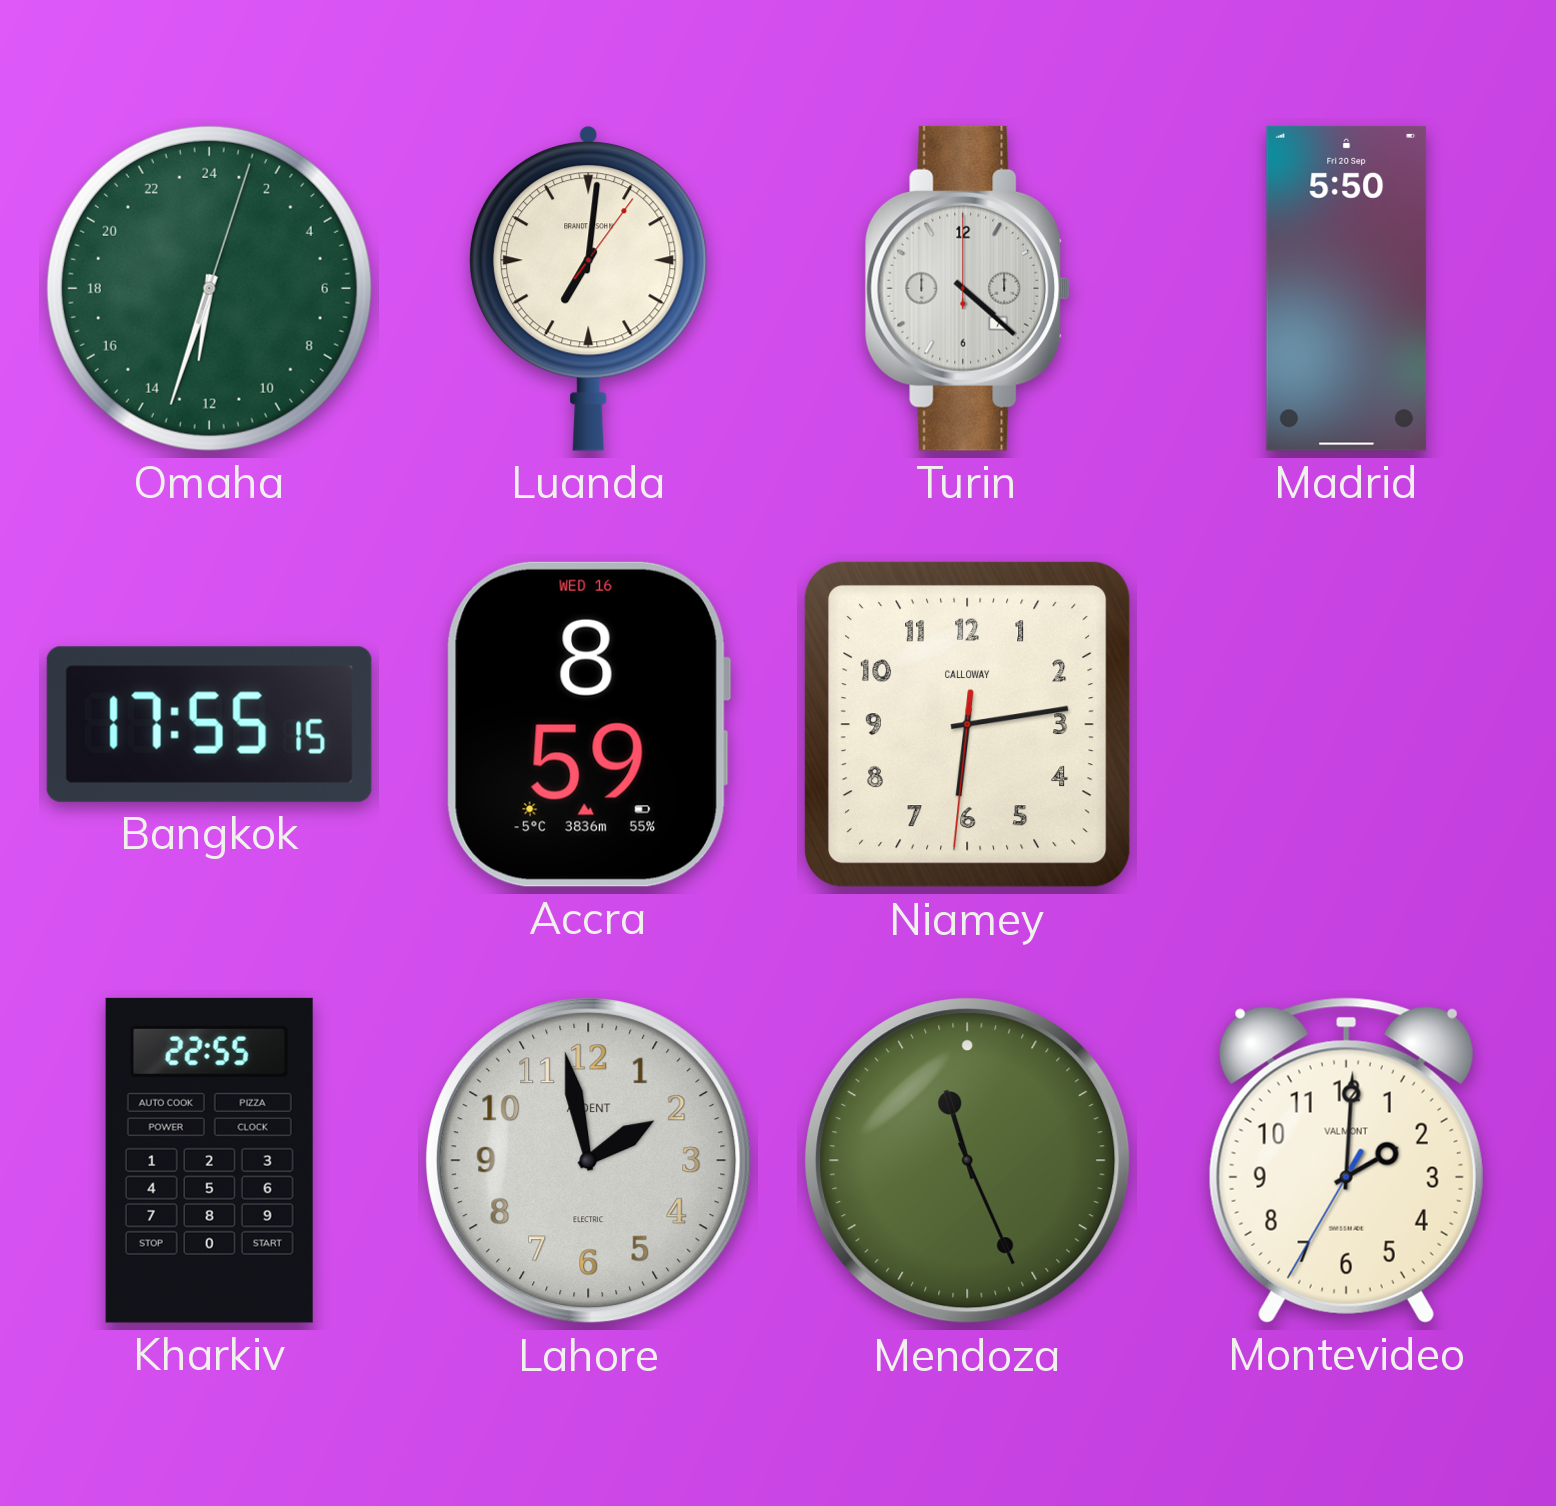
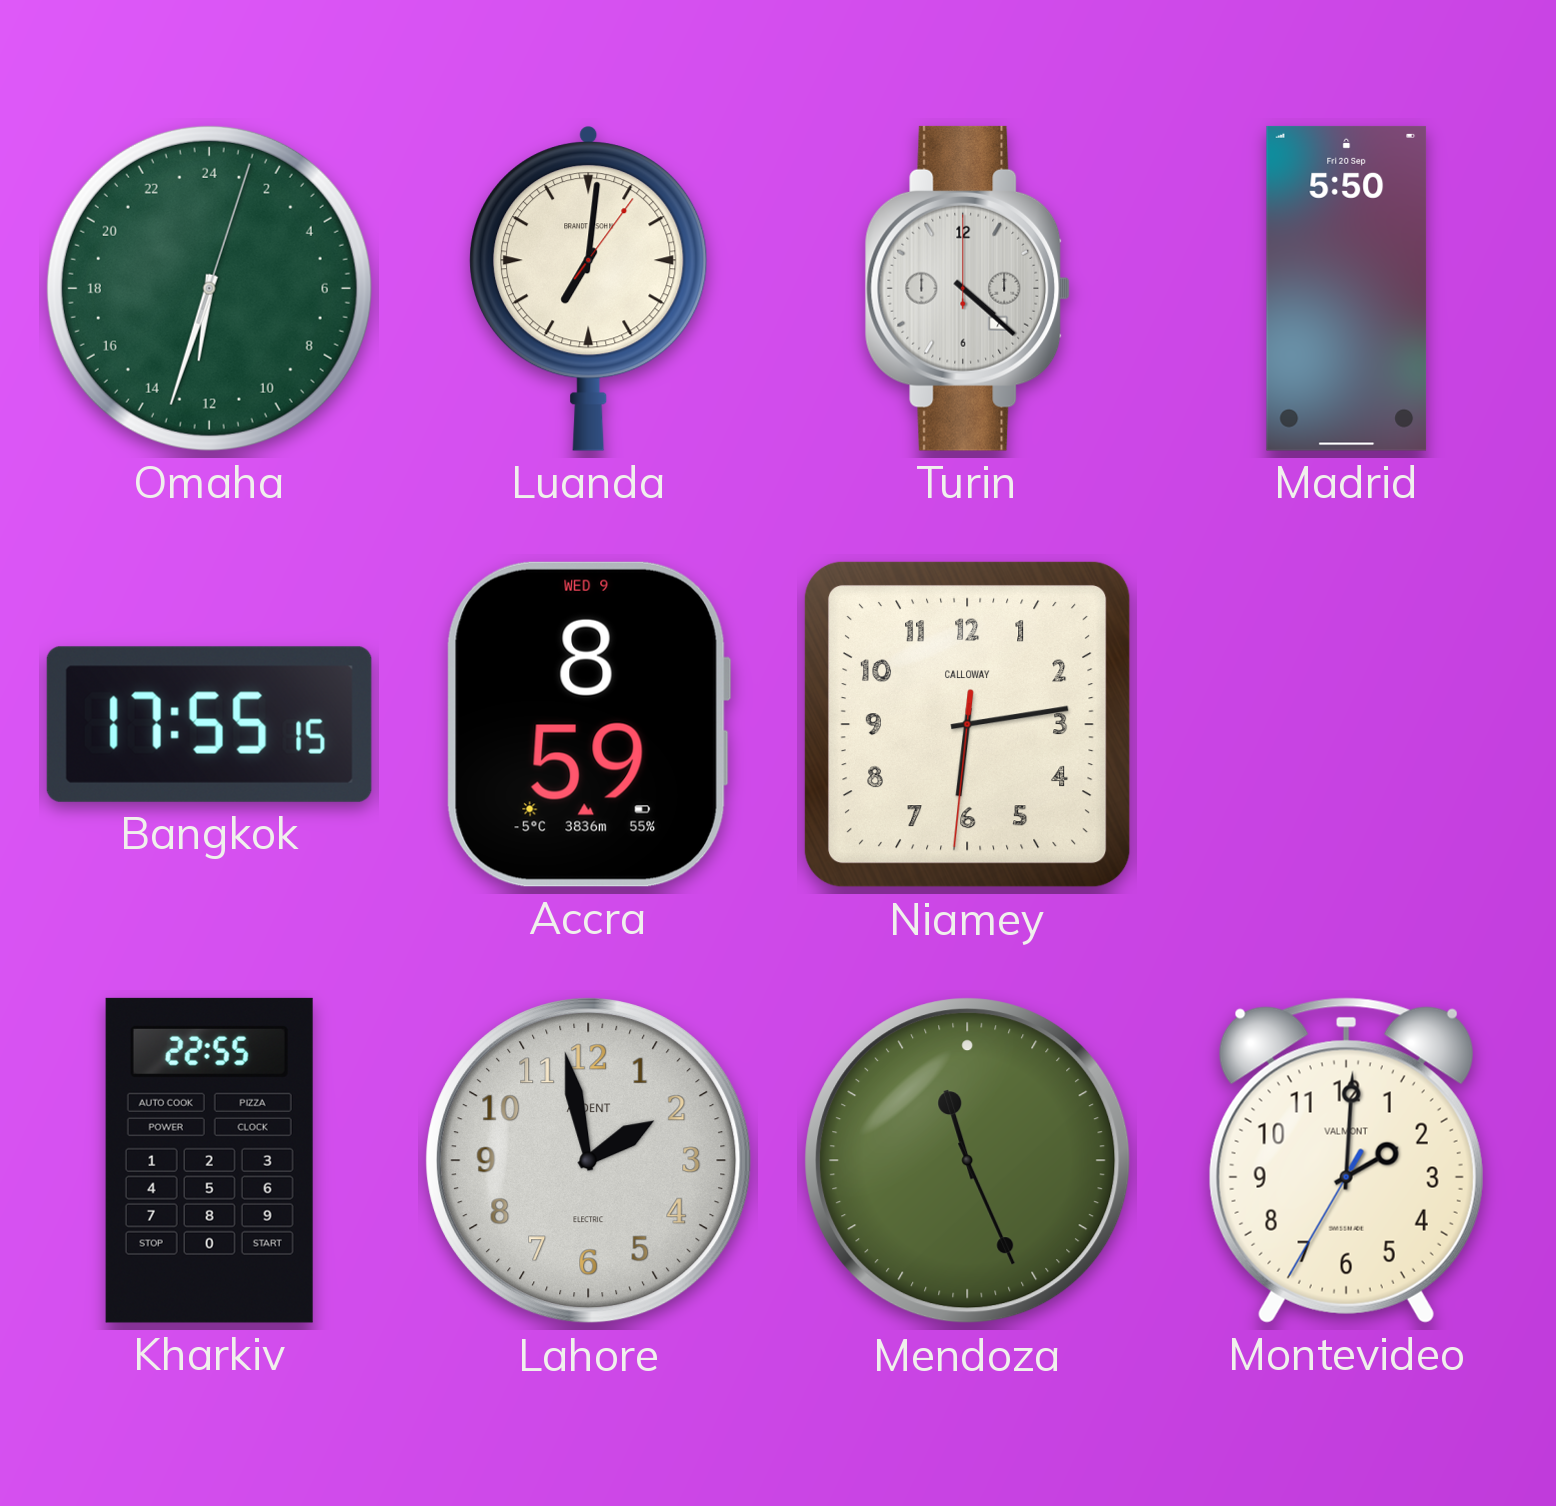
Accra date: WED 16 -> WED 9
